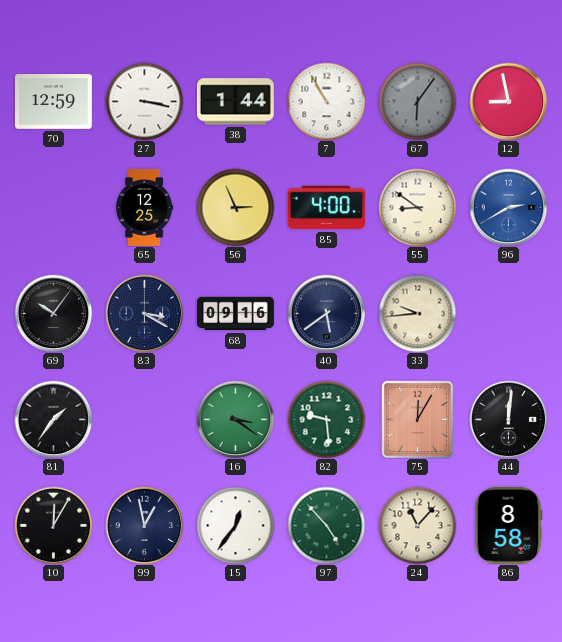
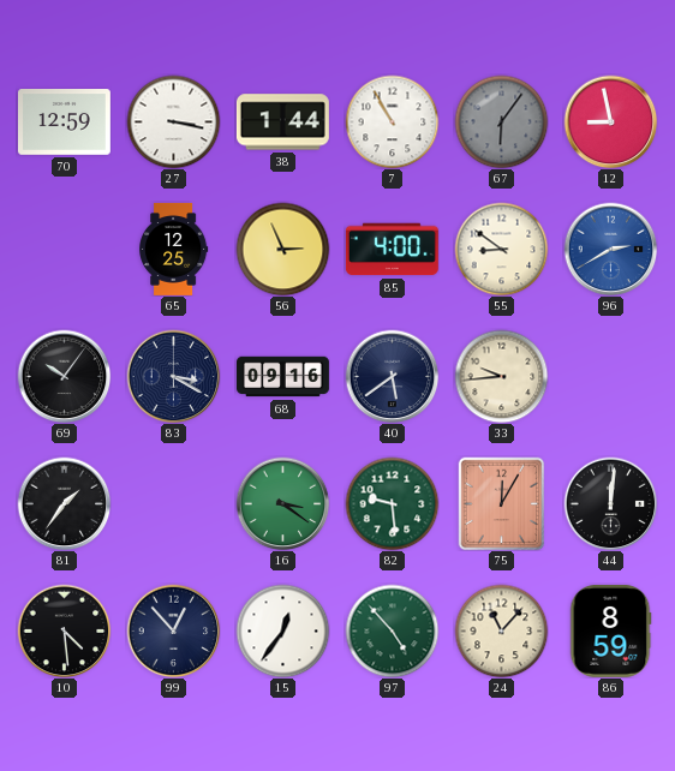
10: 12:05 -> 4:29
99: 12:58 -> 12:53
86: 8:58 -> 8:59
